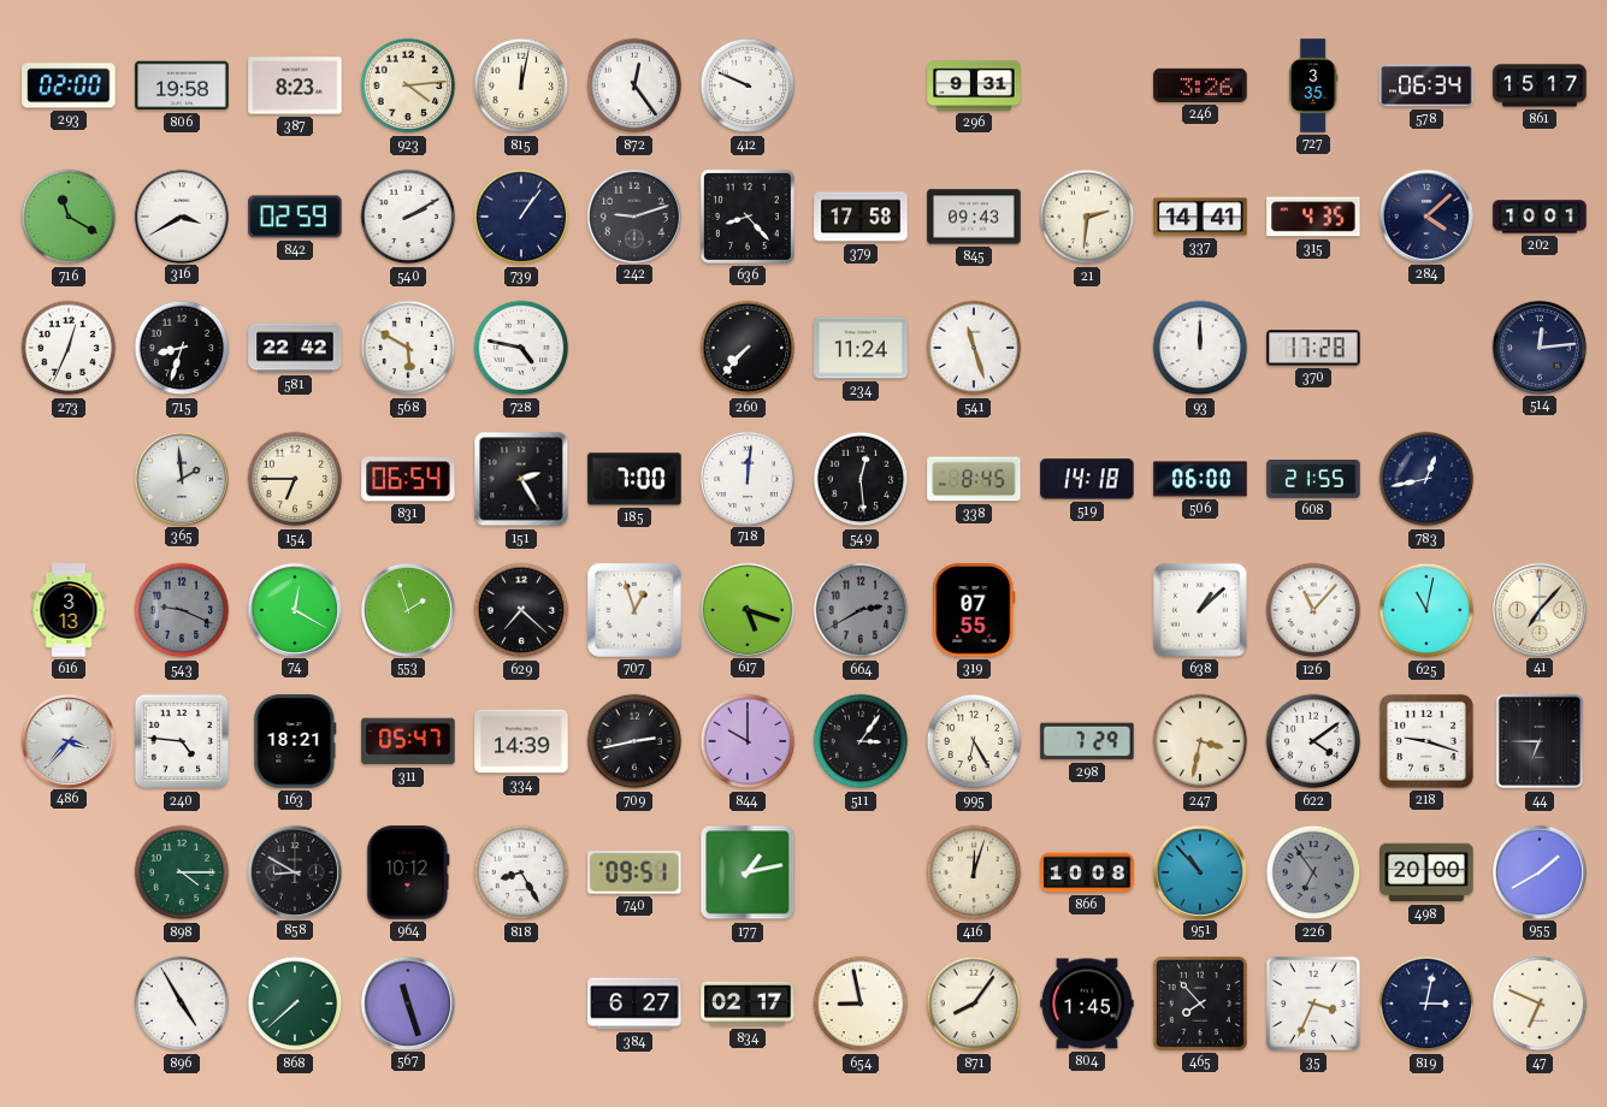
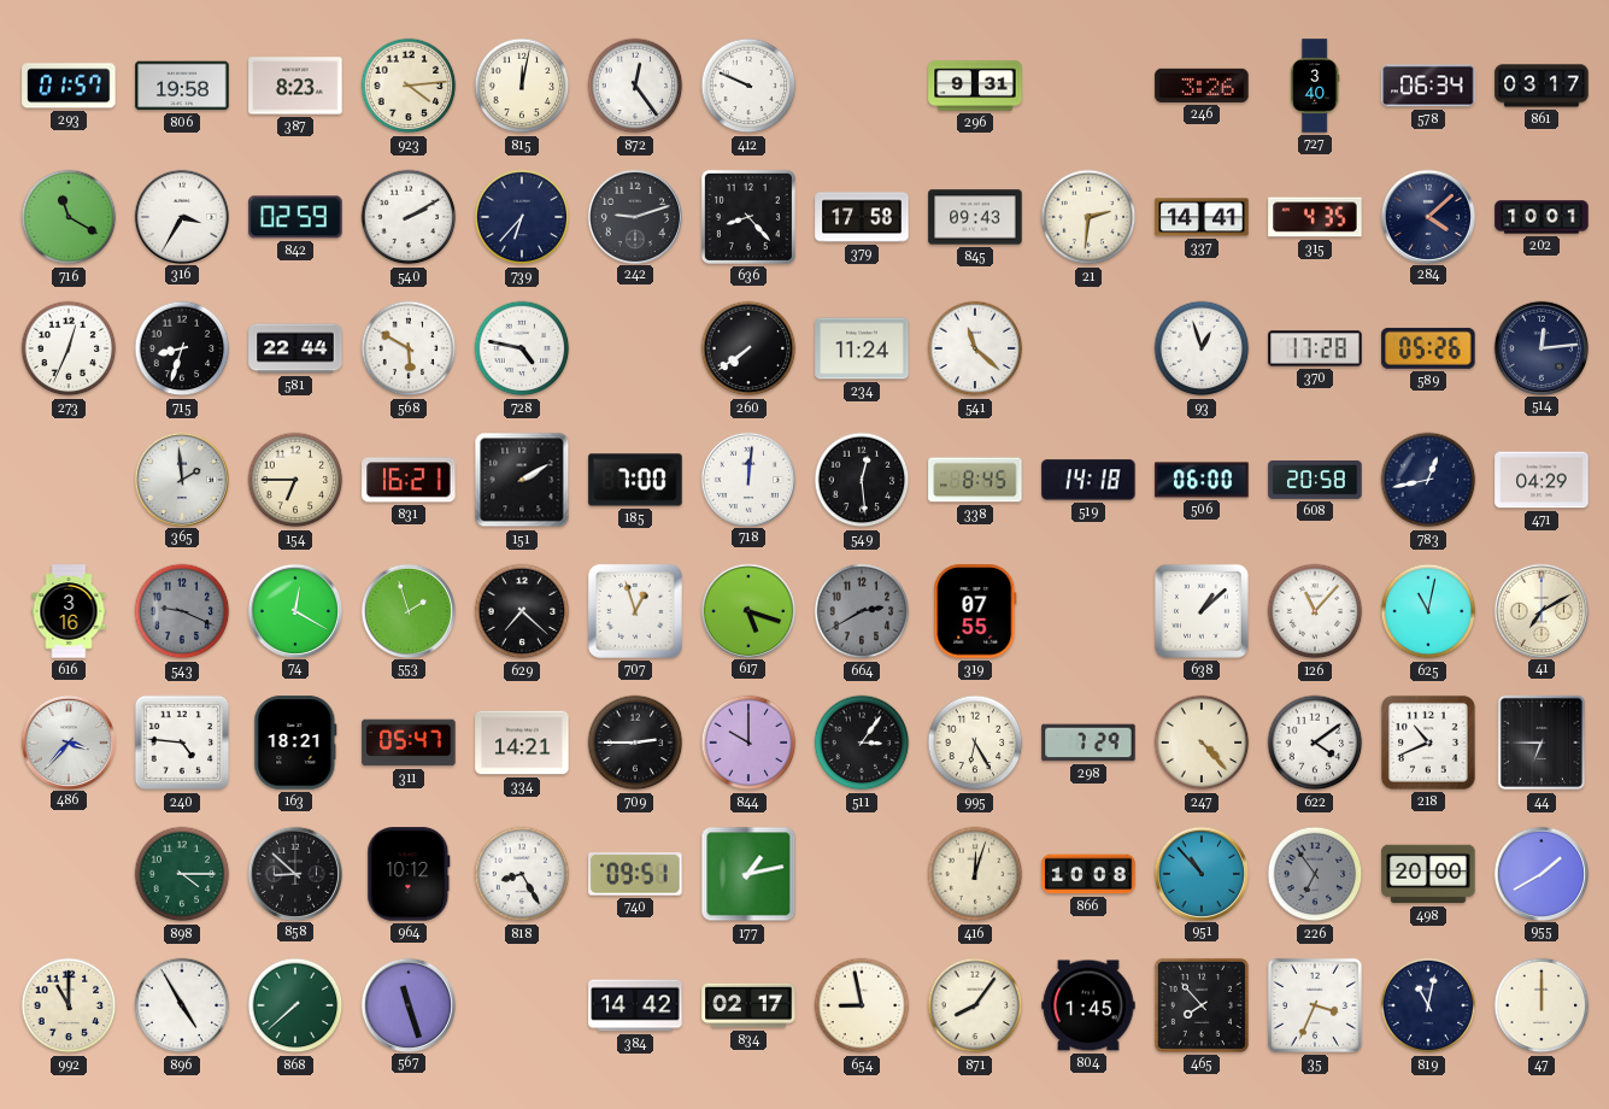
293: 02:00 -> 01:57
727: 3:35 -> 3:40
861: 15:17 -> 03:17
316: 3:40 -> 3:35
739: 1:06 -> 6:37
581: 22:42 -> 22:44
260: 7:37 -> 7:39
541: 11:27 -> 11:22
93: 12:00 -> 12:57
589: none -> 05:26
831: 06:54 -> 16:21
151: 2:25 -> 2:10
608: 21:55 -> 20:58
471: none -> 04:29
616: 3:13 -> 3:16
41: 7:07 -> 7:10
334: 14:39 -> 14:21
709: 2:43 -> 2:45
247: 3:32 -> 4:23
218: 9:18 -> 10:41
858: 8:50 -> 8:52
992: none -> 11:00
384: 6:27 -> 14:42
819: 3:02 -> 11:02
47: 6:49 -> 12:00
